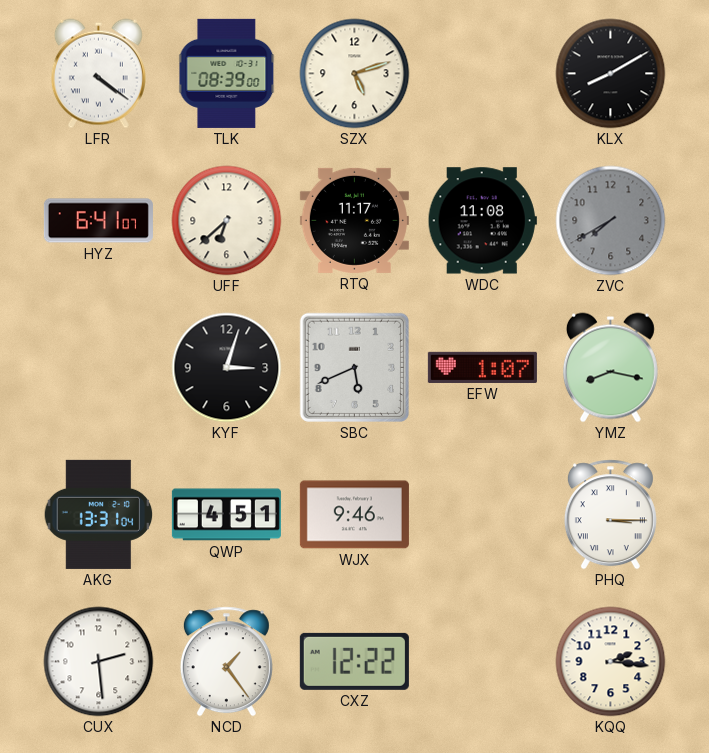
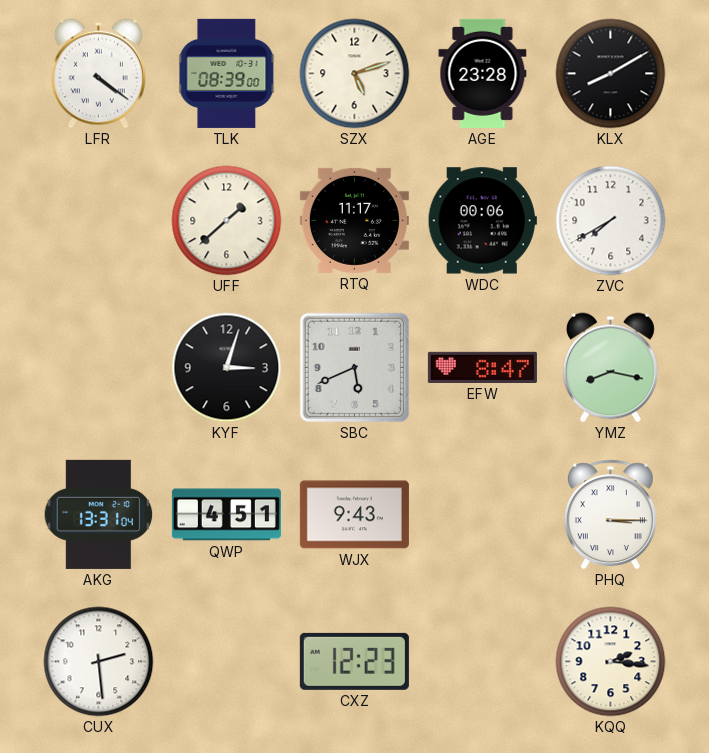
AGE: none -> 23:28
HYZ: 6:41 -> none
UFF: 6:38 -> 1:38
WDC: 11:08 -> 00:06
ZVC dial: grey -> white
EFW: 1:07 -> 8:47
WJX: 9:46 -> 9:43
NCD: 1:24 -> none
CXZ: 12:22 -> 12:23
